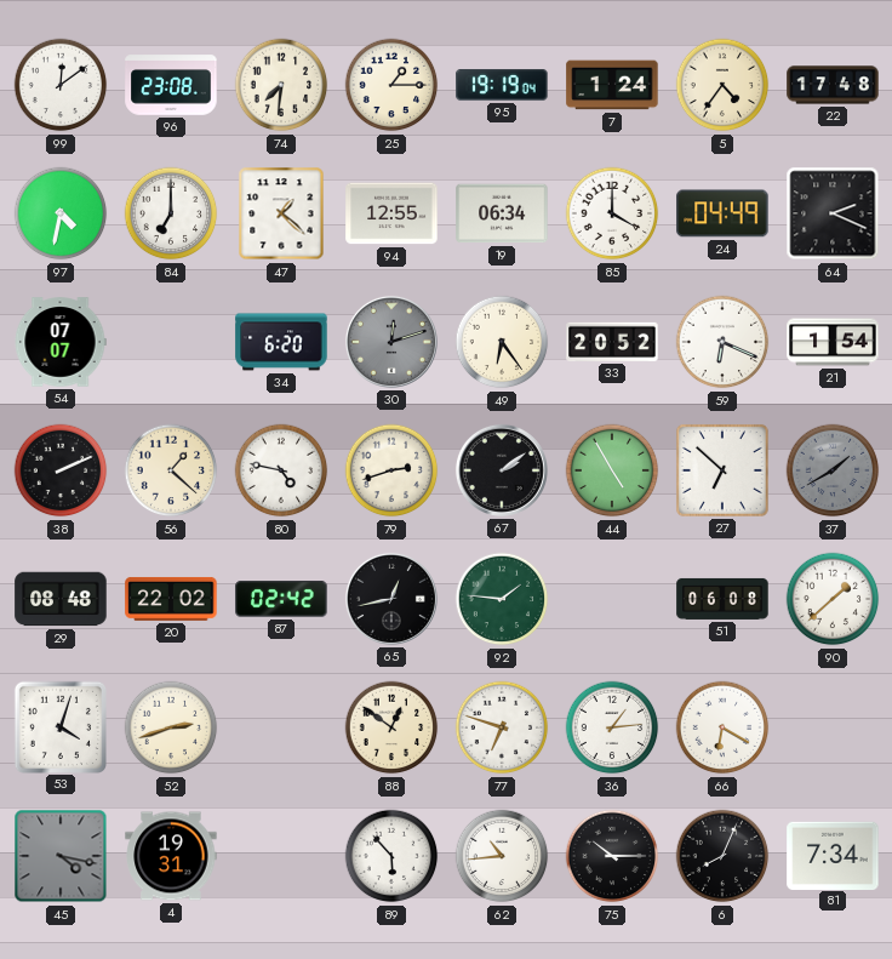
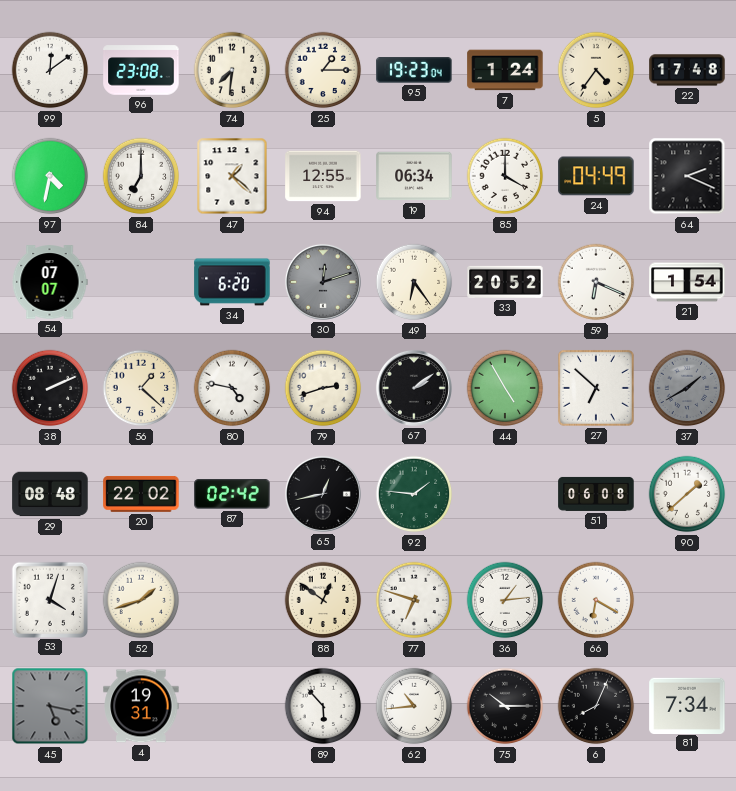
95: 19:19 -> 19:23
52: 2:42 -> 1:42
45: 4:17 -> 5:17
